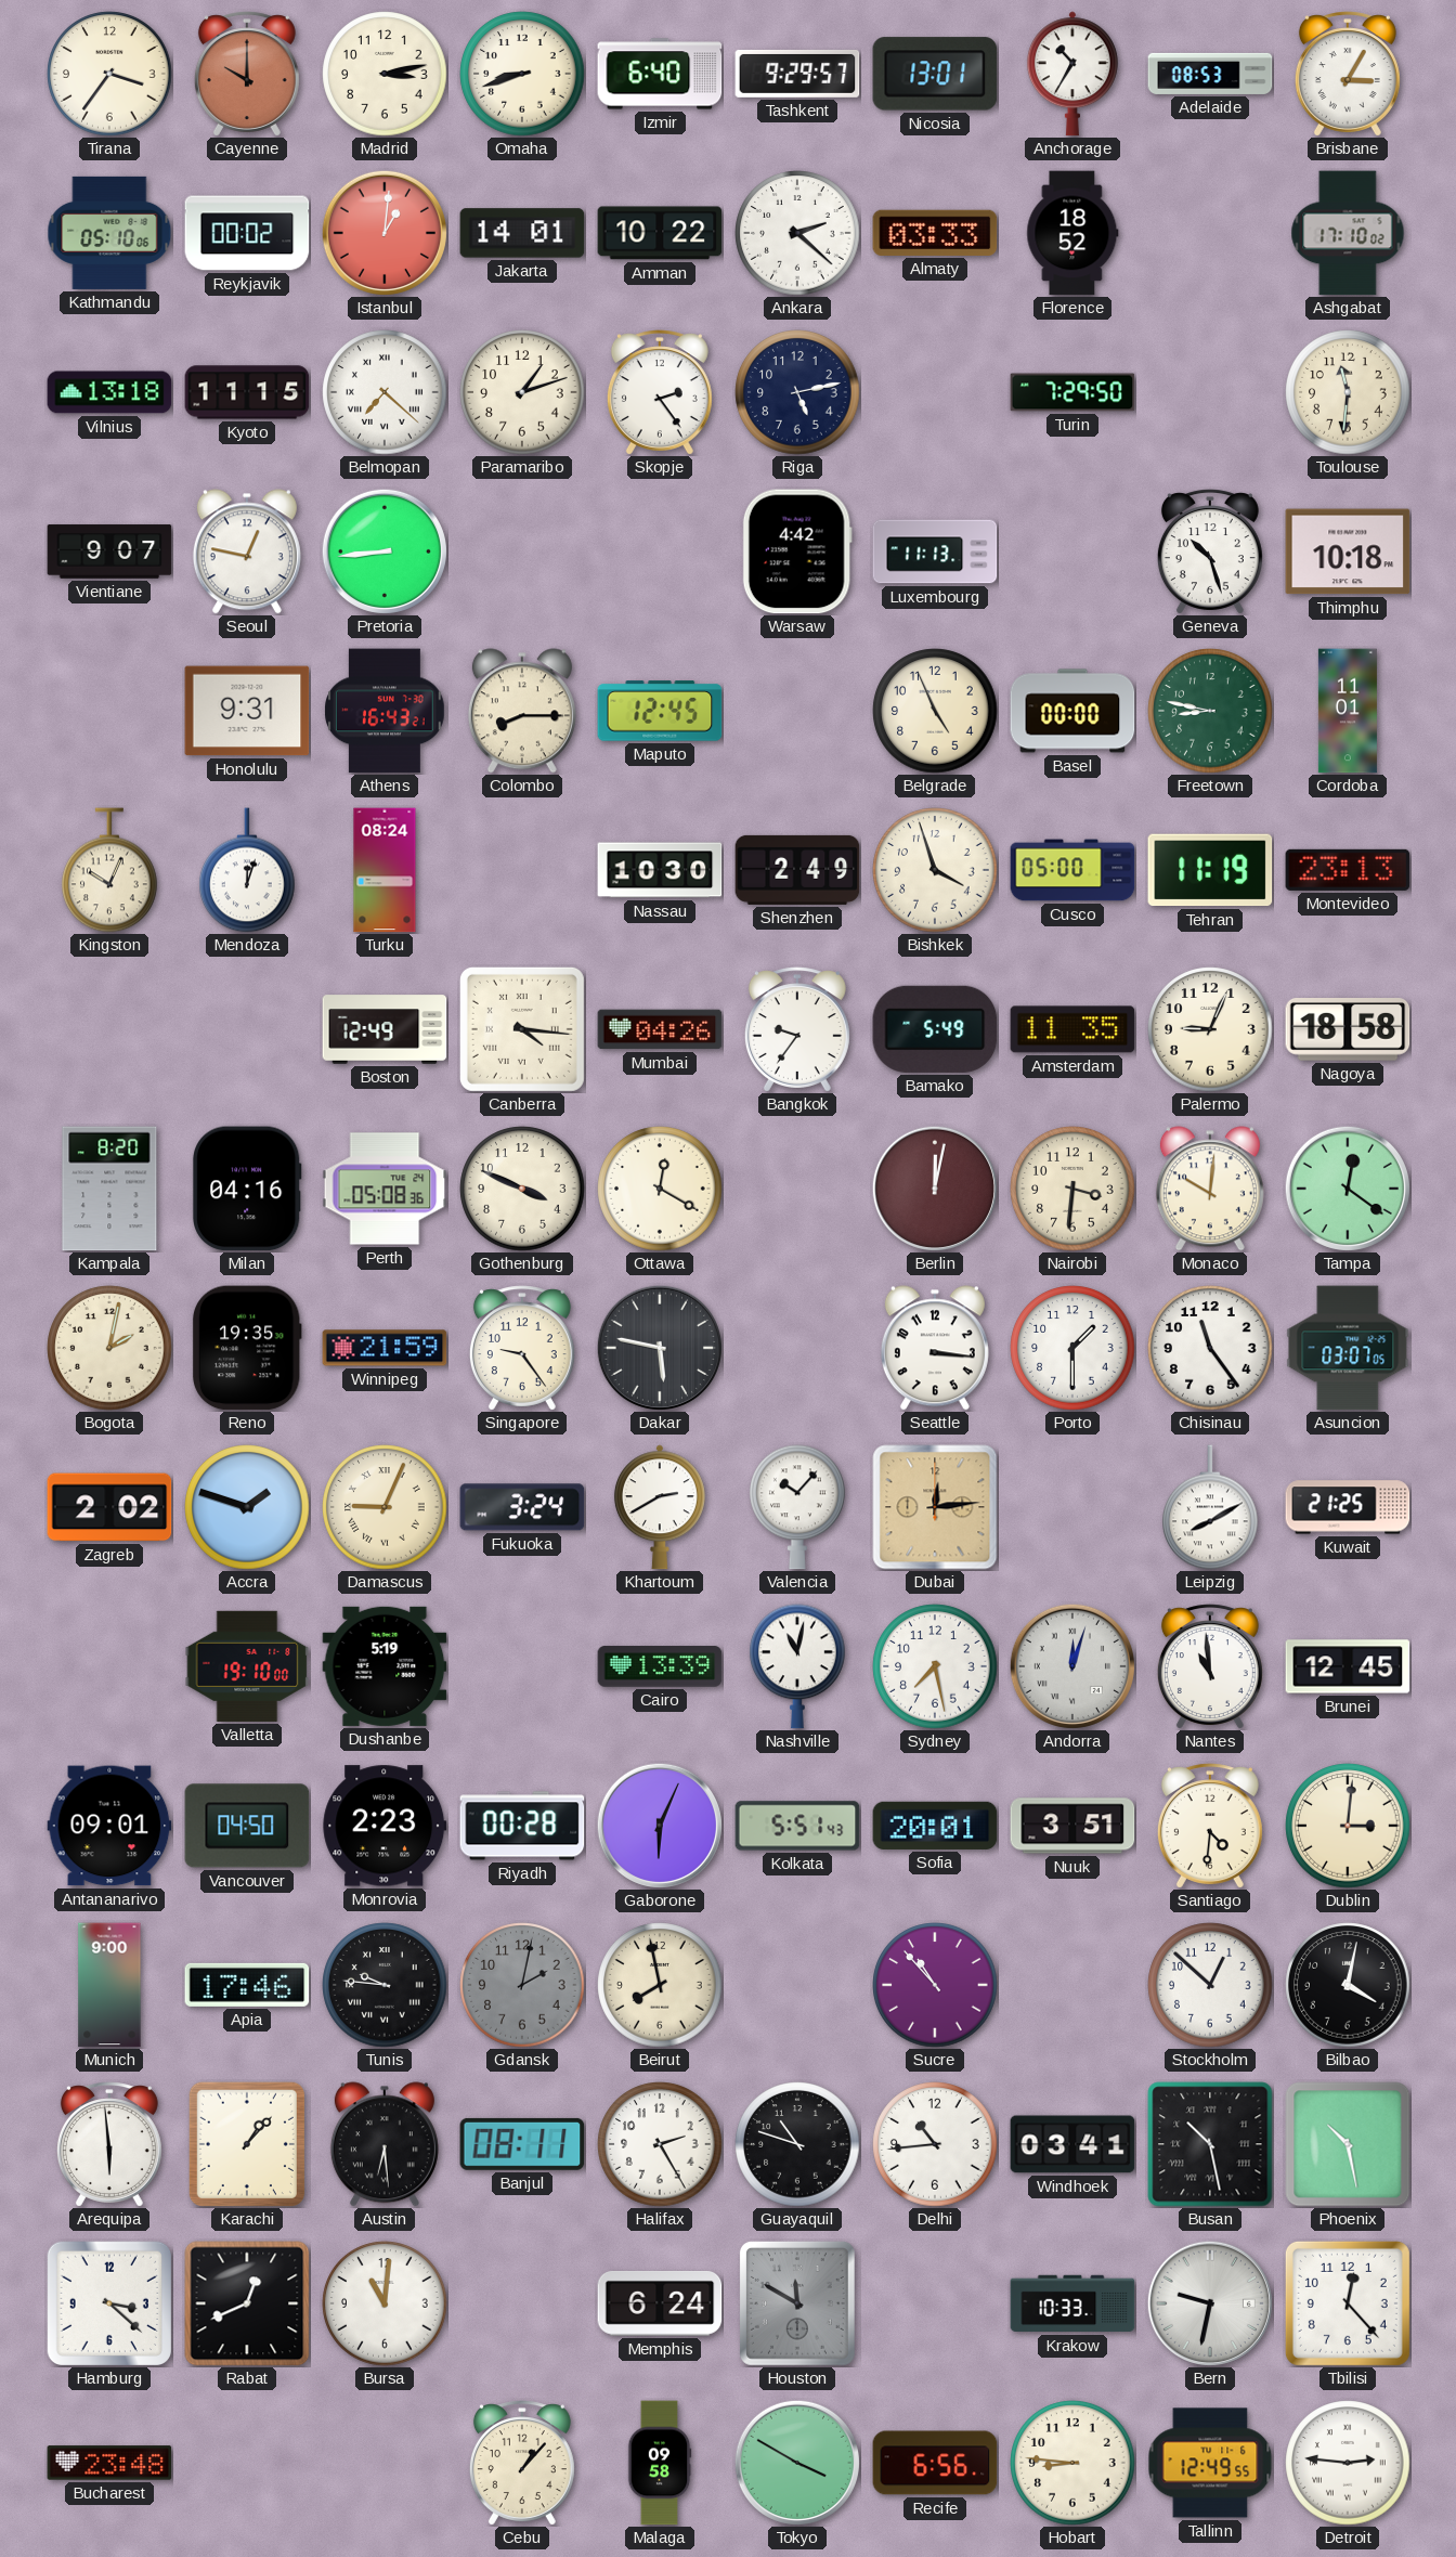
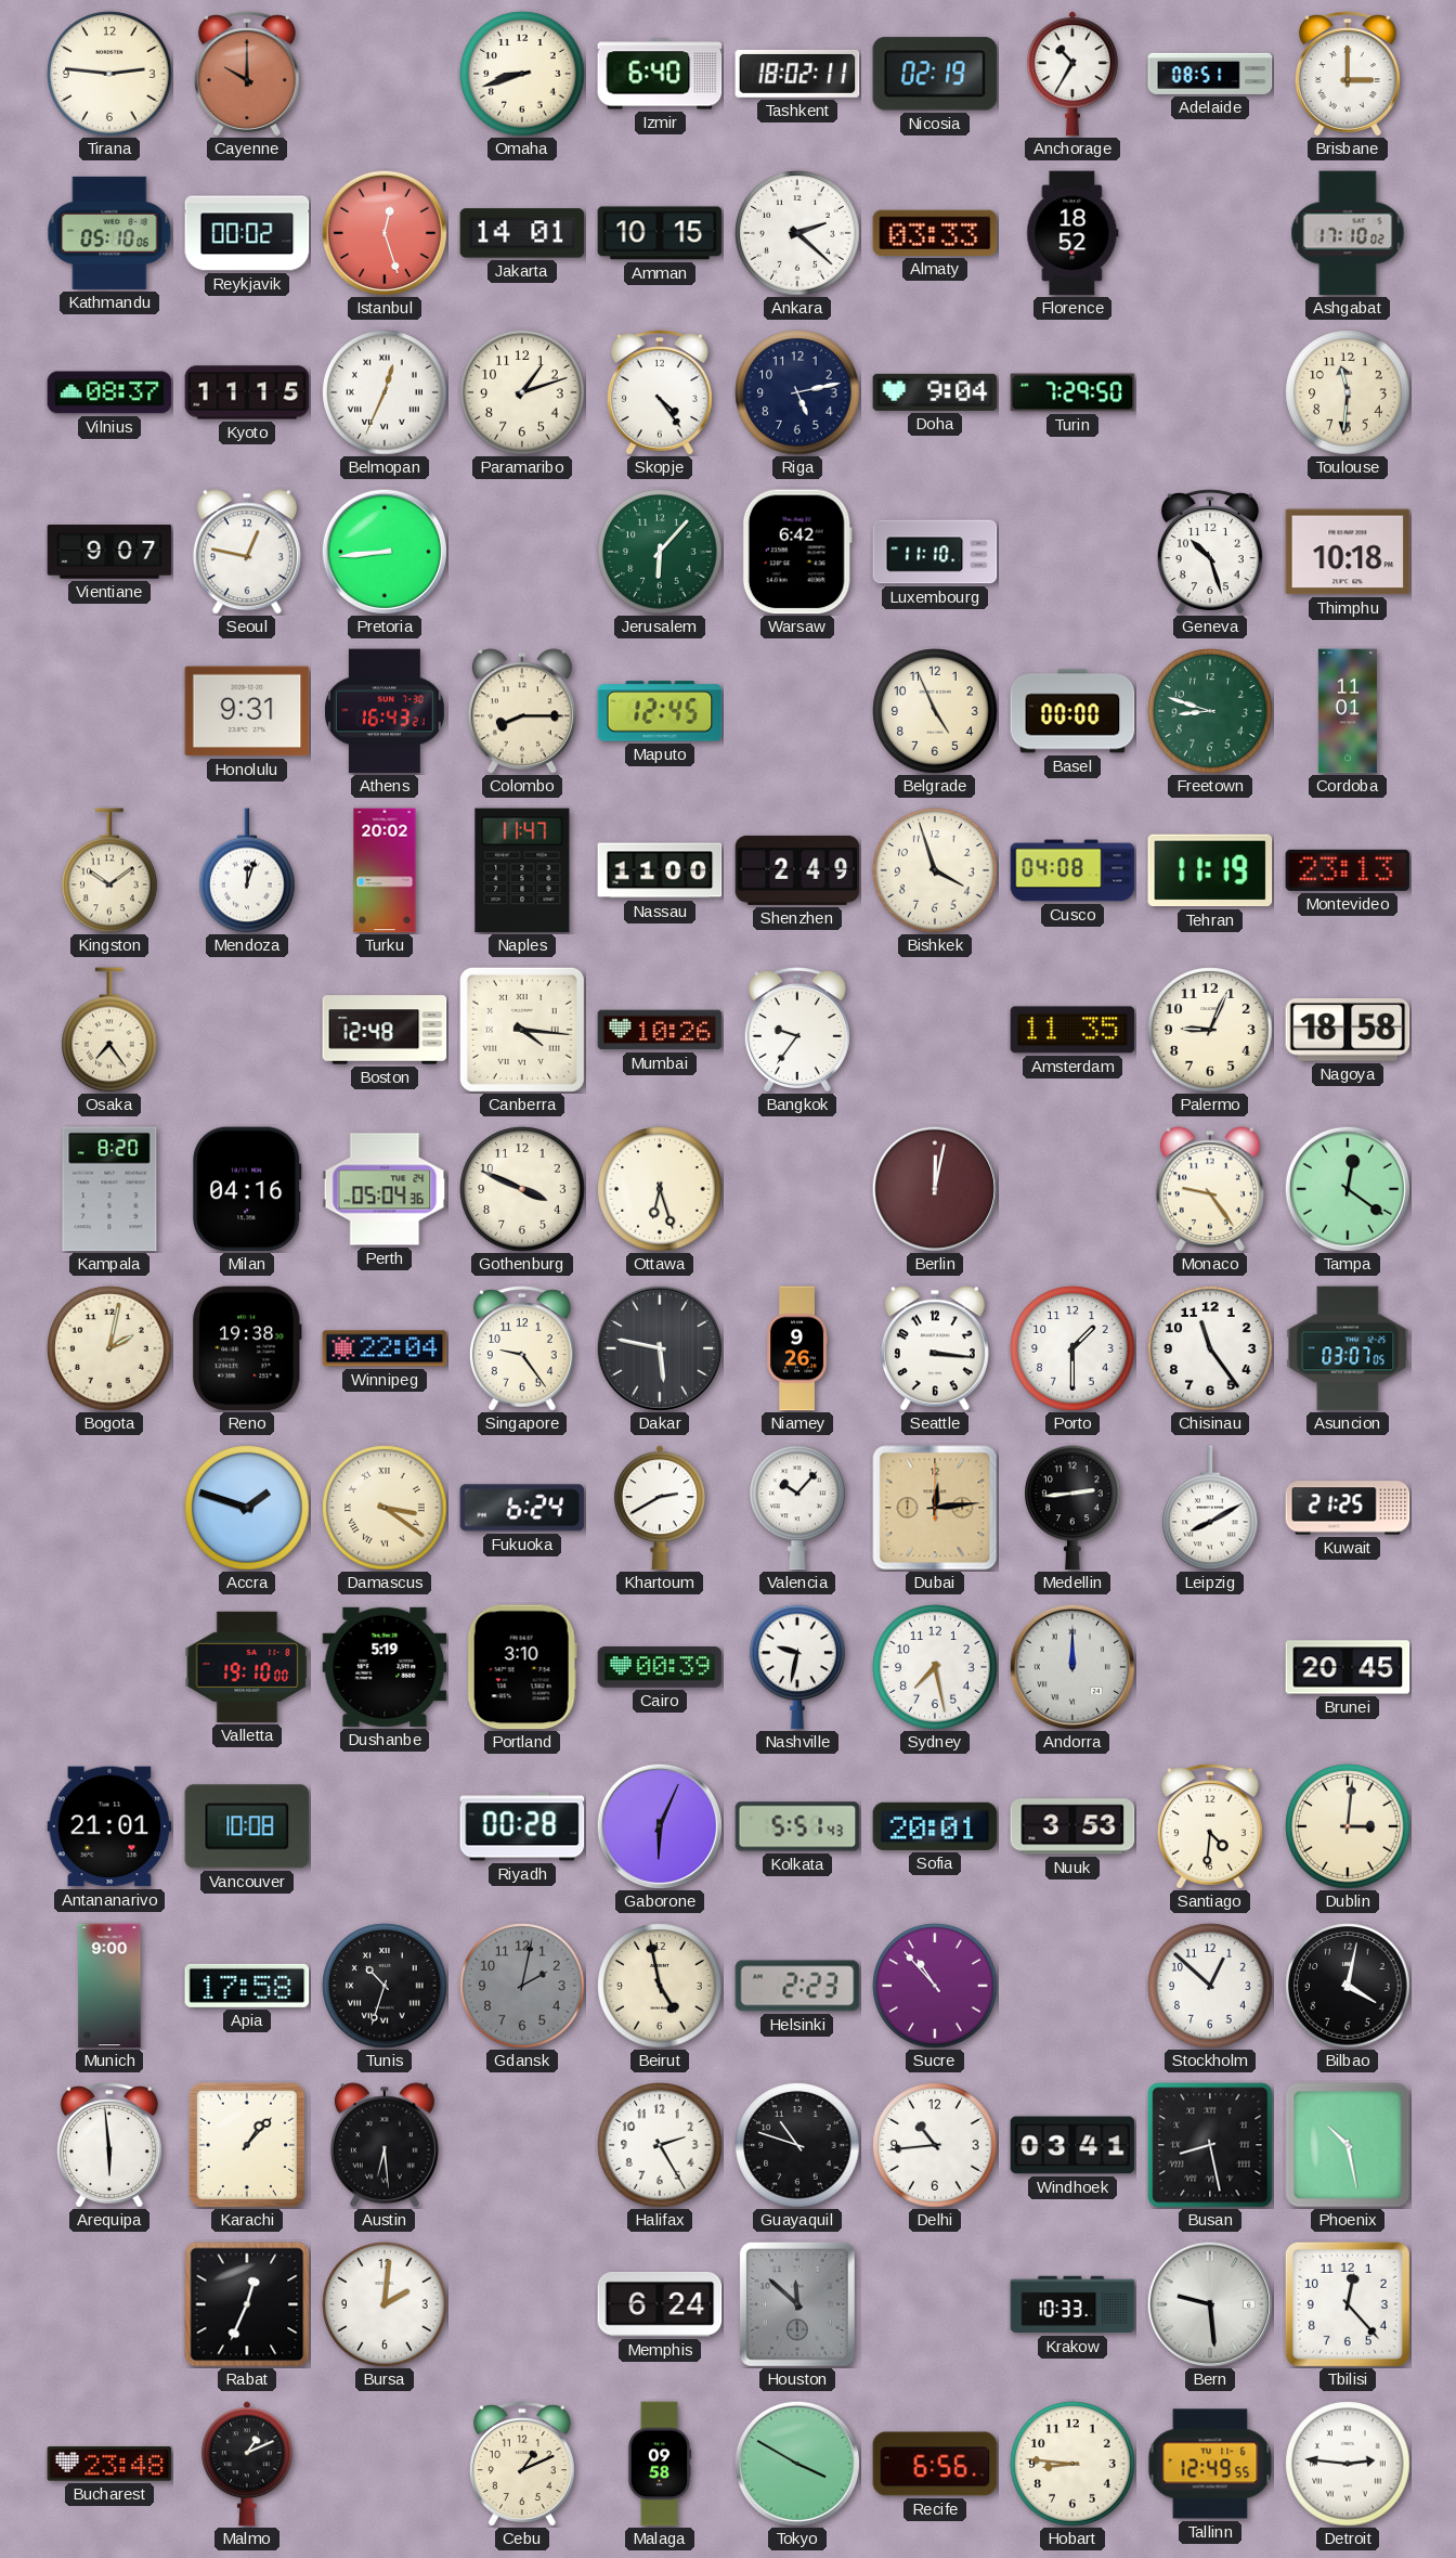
Tirana: 3:36 -> 2:46
Madrid: 3:13 -> none
Tashkent: 9:29 -> 18:02
Nicosia: 13:01 -> 02:19
Adelaide: 08:53 -> 08:51
Brisbane: 3:05 -> 3:00
Istanbul: 1:01 -> 12:27
Amman: 10:22 -> 10:15
Vilnius: 13:18 -> 08:37
Belmopan: 7:22 -> 12:34
Skopje: 2:24 -> 4:24
Doha: none -> 9:04
Jerusalem: none -> 6:07
Warsaw: 4:42 -> 6:42
Luxembourg: 11:13 -> 11:10
Freetown: 8:47 -> 8:48
Kingston: 10:04 -> 10:09
Turku: 08:24 -> 20:02
Naples: none -> 11:47
Nassau: 10:30 -> 11:00
Cusco: 05:00 -> 04:08
Osaka: none -> 7:24
Boston: 12:49 -> 12:48
Mumbai: 04:26 -> 10:26
Bamako: 5:49 -> none
Perth: 05:08 -> 05:04
Ottawa: 12:20 -> 6:27
Nairobi: 3:31 -> none
Monaco: 10:01 -> 9:24
Reno: 19:35 -> 19:38
Winnipeg: 21:59 -> 22:04
Niamey: none -> 9:26
Zagreb: 2:02 -> none
Damascus: 9:04 -> 3:21
Fukuoka: 3:24 -> 6:24
Medellin: none -> 2:44
Portland: none -> 3:10
Cairo: 13:39 -> 00:39
Nashville: 11:02 -> 9:32
Andorra: 12:03 -> 12:00
Nantes: 10:59 -> none
Brunei: 12:45 -> 20:45
Antananarivo: 09:01 -> 21:01
Vancouver: 04:50 -> 10:08
Monrovia: 2:23 -> none
Nuuk: 3:51 -> 3:53
Apia: 17:46 -> 17:58
Tunis: 9:46 -> 10:33
Beirut: 7:58 -> 4:58
Helsinki: none -> 2:23
Banjul: 08:11 -> none
Busan: 10:28 -> 8:28
Hamburg: 3:22 -> none
Rabat: 12:41 -> 12:34
Bursa: 11:01 -> 2:01
Houston: 11:50 -> 11:52
Bern: 9:32 -> 9:29
Malmo: none -> 1:11
Cebu: 1:07 -> 1:11
